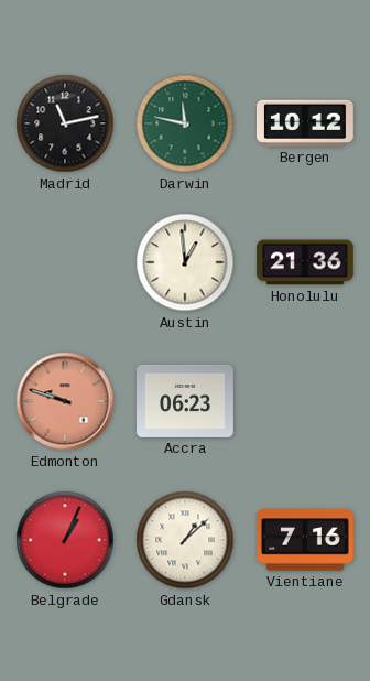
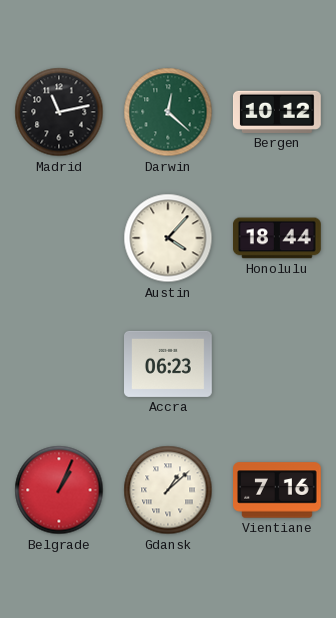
Darwin: 11:47 -> 12:22
Austin: 12:59 -> 4:07
Honolulu: 21:36 -> 18:44
Edmonton: 9:48 -> none
